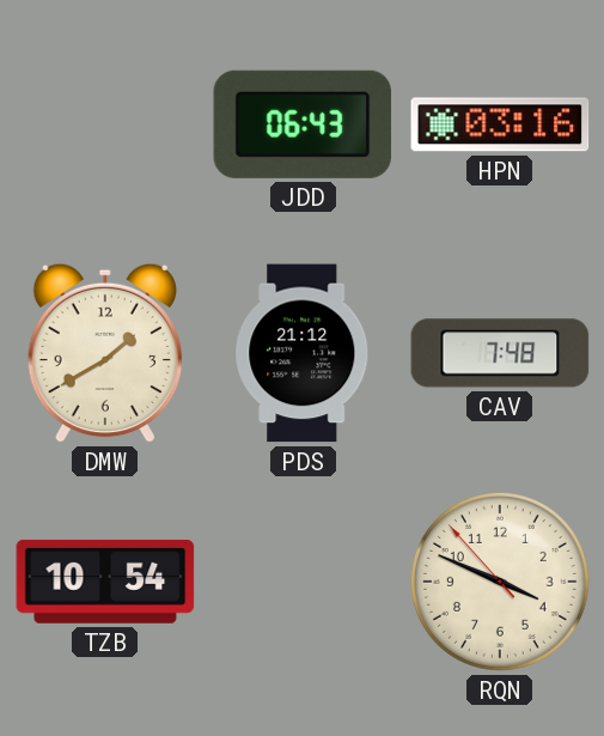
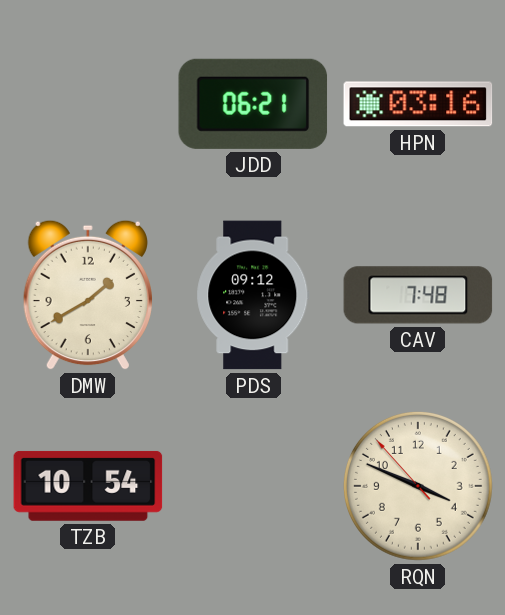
JDD: 06:43 -> 06:21
PDS: 21:12 -> 09:12
